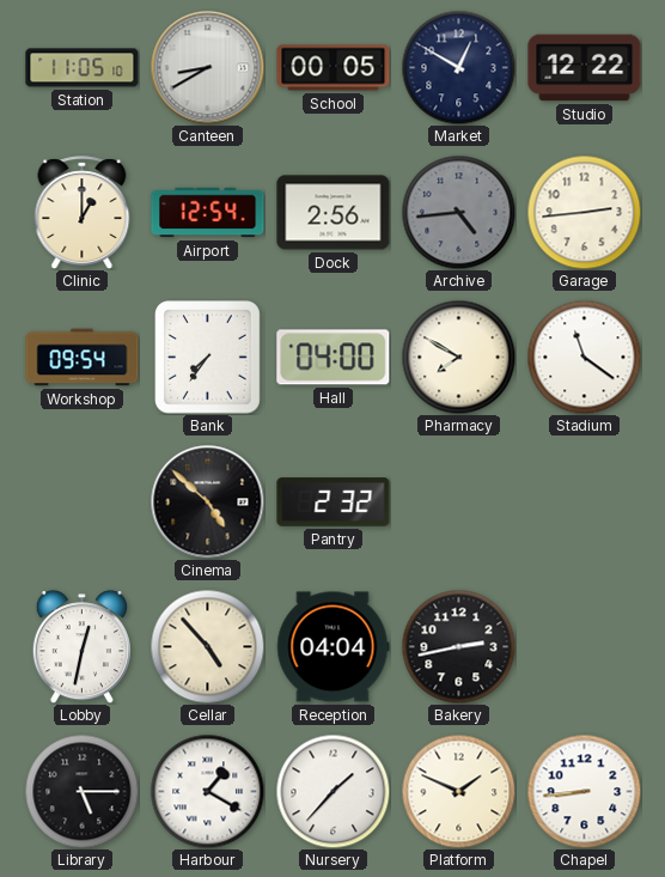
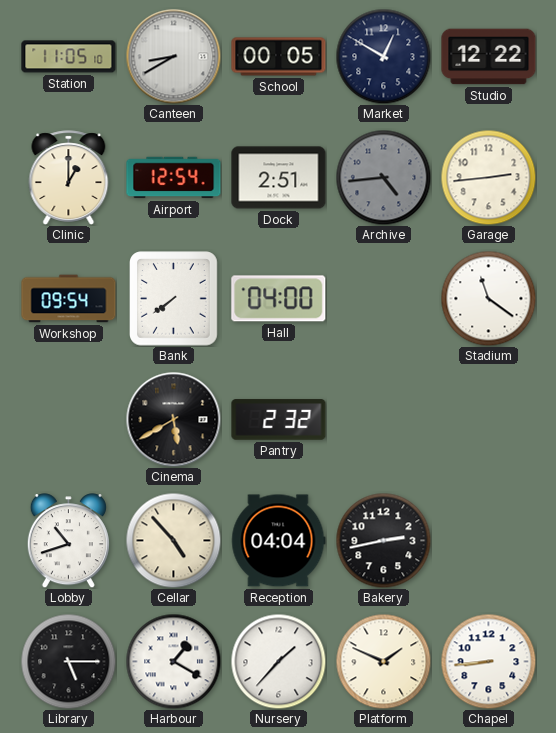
Dock: 2:56 -> 2:51
Bank: 7:36 -> 7:39
Pharmacy: 7:50 -> none
Cinema: 4:52 -> 5:40
Lobby: 12:32 -> 10:42
